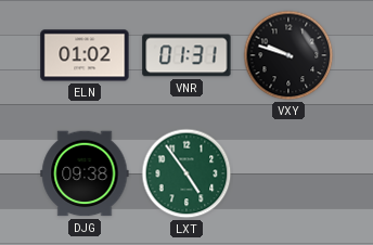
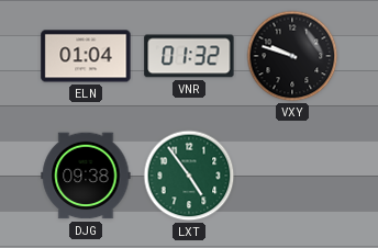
ELN: 01:02 -> 01:04
VNR: 01:31 -> 01:32
